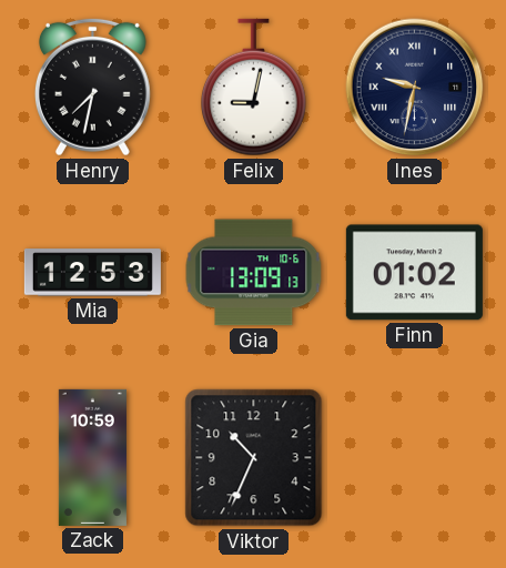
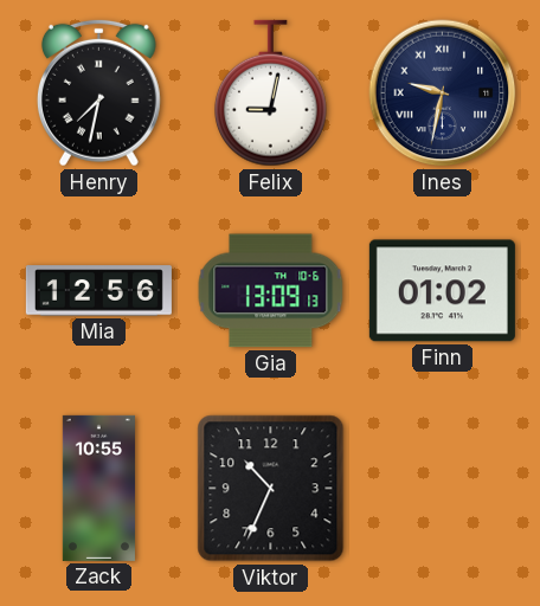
Mia: 12:53 -> 12:56
Zack: 10:59 -> 10:55
